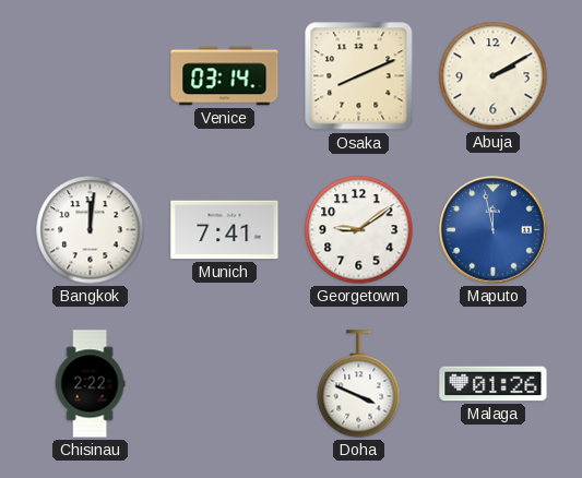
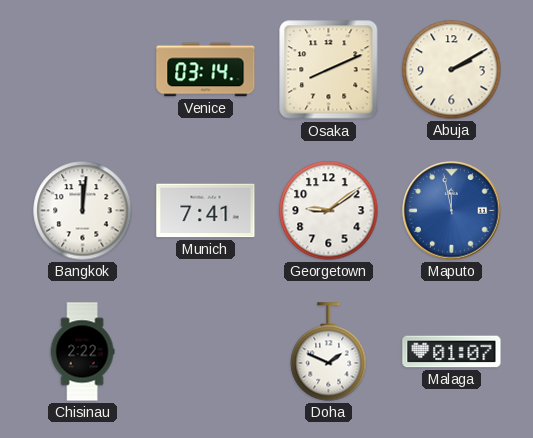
Doha: 3:49 -> 1:49
Malaga: 01:26 -> 01:07
